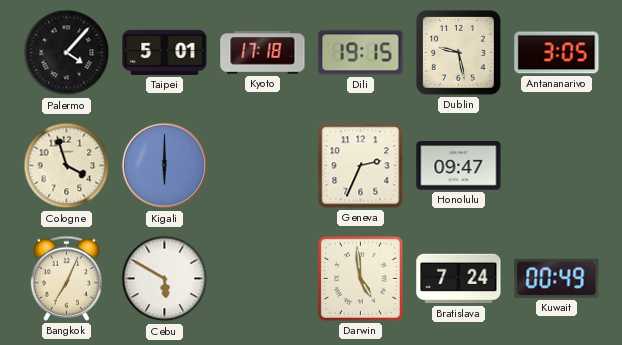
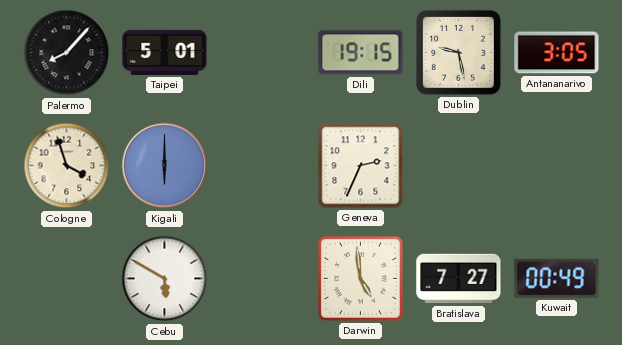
Palermo: 4:07 -> 8:07
Kyoto: 17:18 -> none
Honolulu: 09:47 -> none
Bangkok: 7:04 -> none
Bratislava: 7:24 -> 7:27
